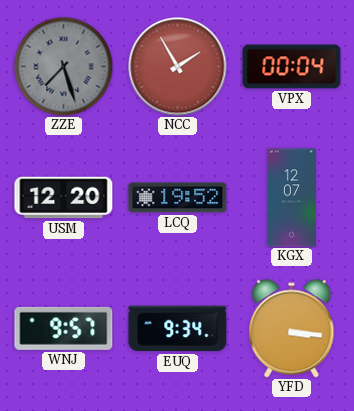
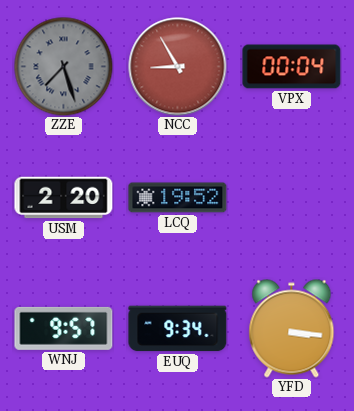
NCC: 1:55 -> 8:55
USM: 12:20 -> 2:20
KGX: 12:07 -> none
